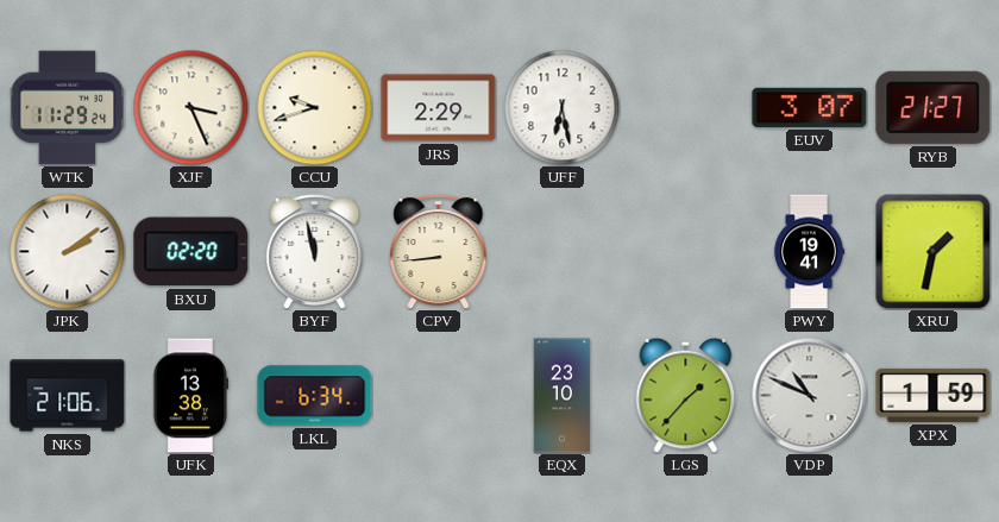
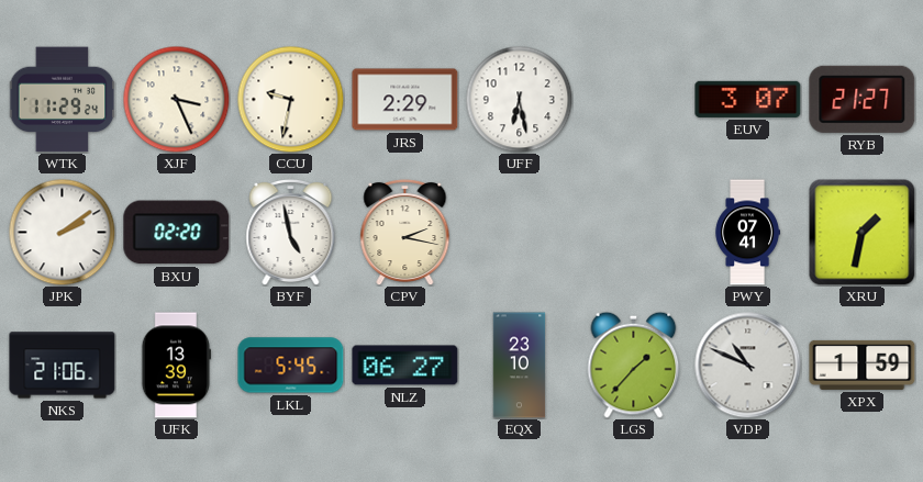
CCU: 9:42 -> 9:32
BYF: 11:58 -> 4:58
CPV: 8:44 -> 2:17
PWY: 19:41 -> 07:41
UFK: 13:38 -> 13:39
LKL: 6:34 -> 5:45
NLZ: none -> 06:27
